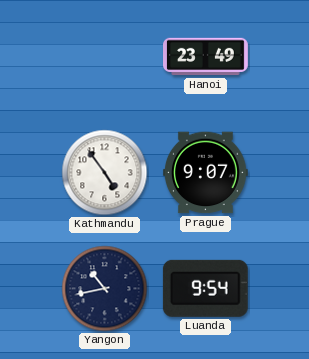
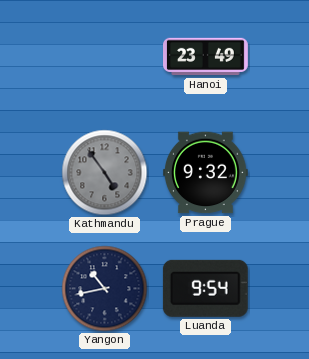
Kathmandu dial: white -> grey
Prague: 9:07 -> 9:32
